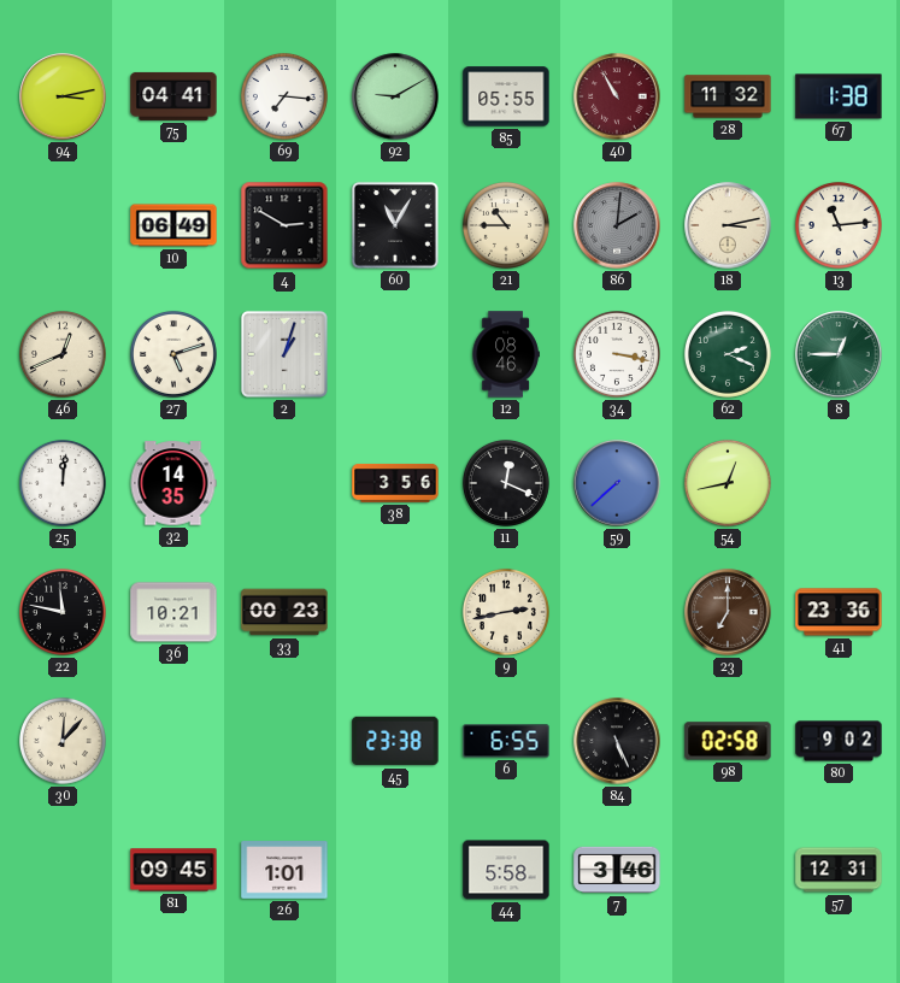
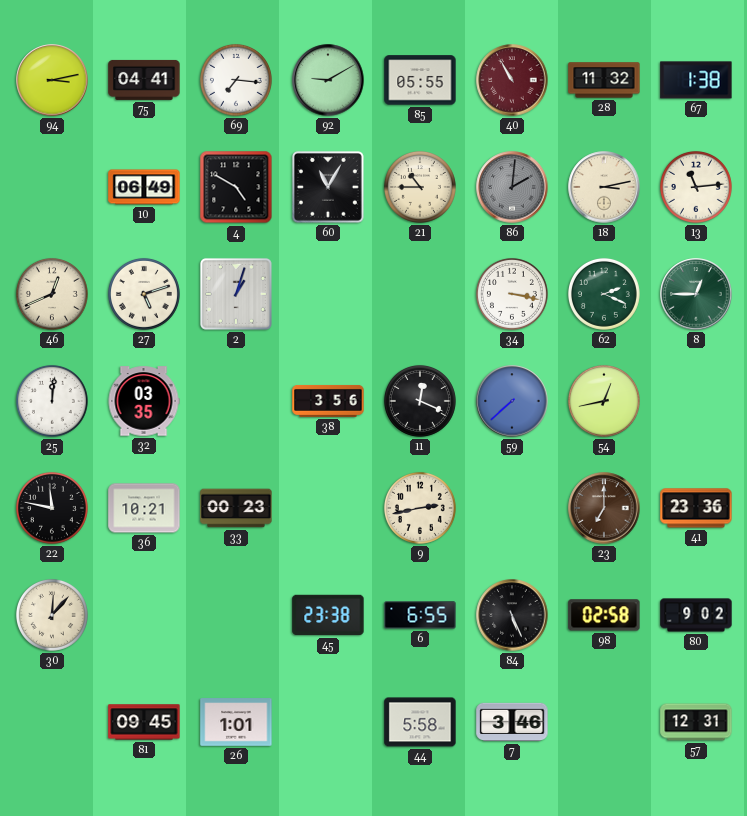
4: 2:50 -> 4:50
12: 08:46 -> none
32: 14:35 -> 03:35
